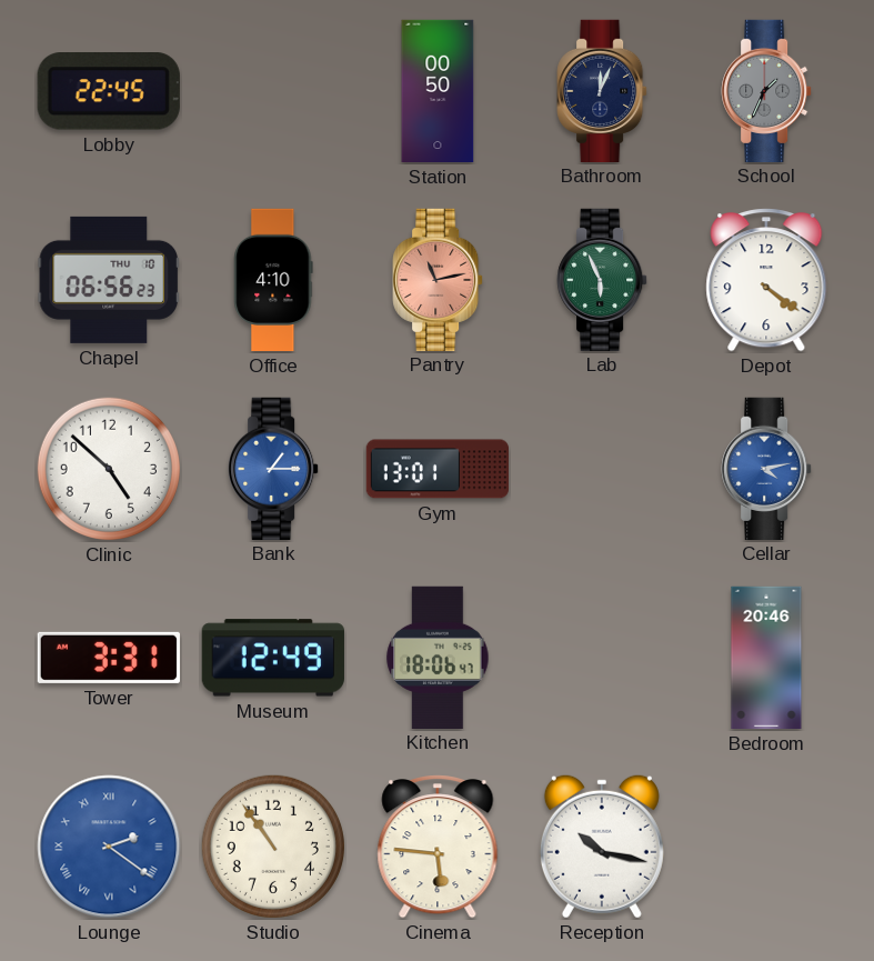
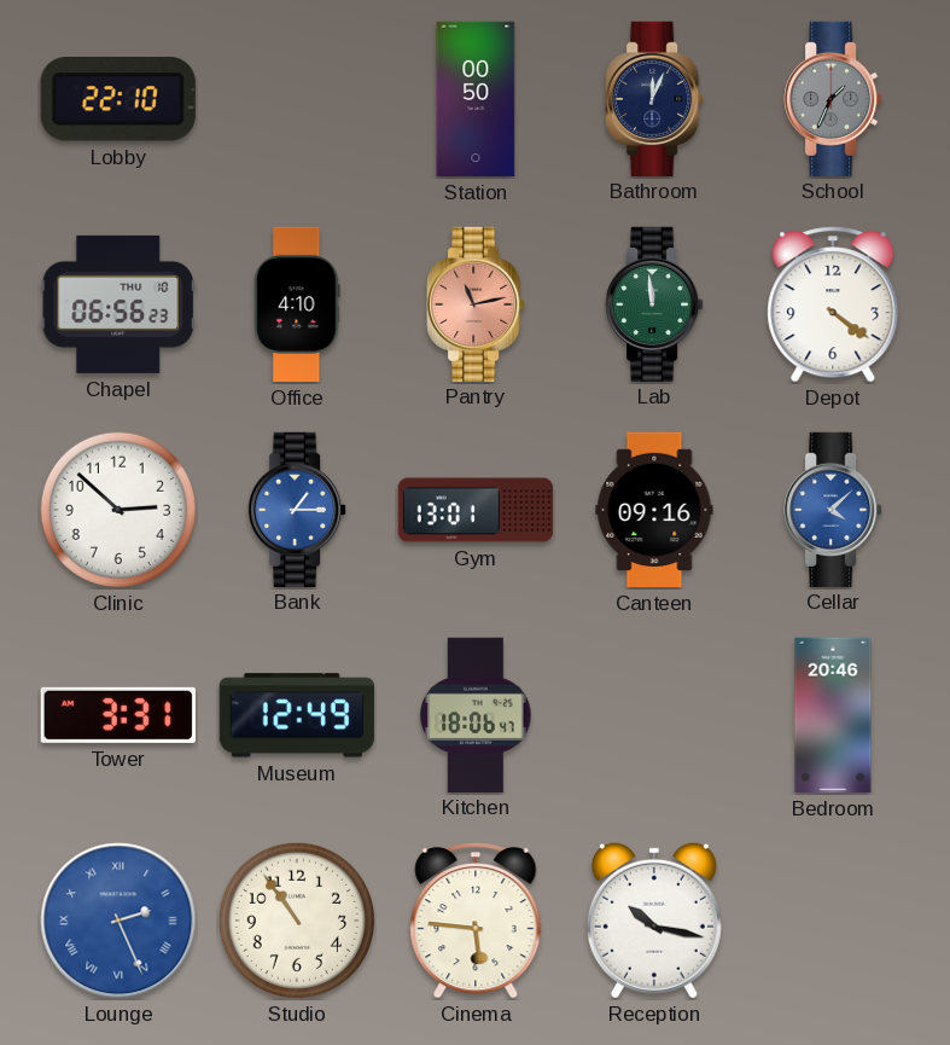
Lobby: 22:45 -> 22:10
Lab: 5:56 -> 11:59
Clinic: 4:52 -> 2:52
Canteen: none -> 09:16
Cellar: 4:13 -> 4:08
Lounge: 2:21 -> 2:26
